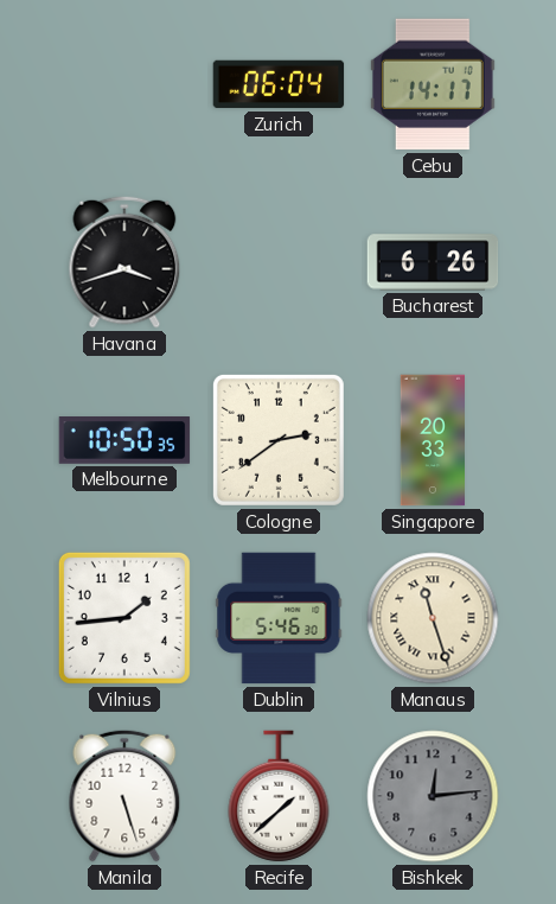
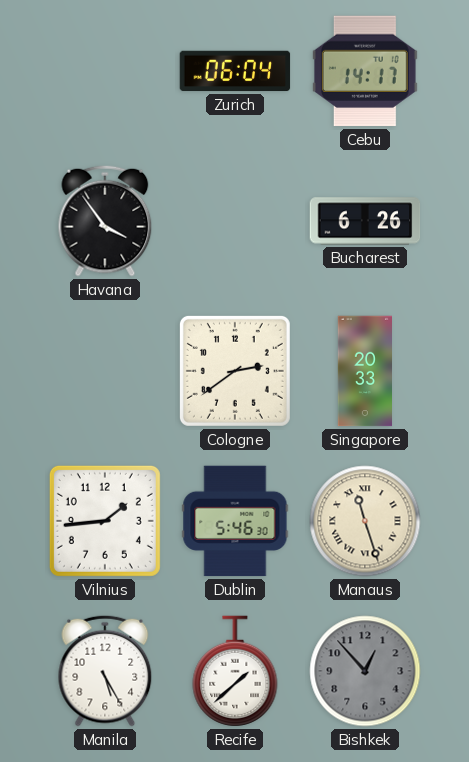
Havana: 3:42 -> 3:54
Melbourne: 10:50 -> none
Manila: 5:27 -> 5:25
Bishkek: 12:14 -> 12:53
